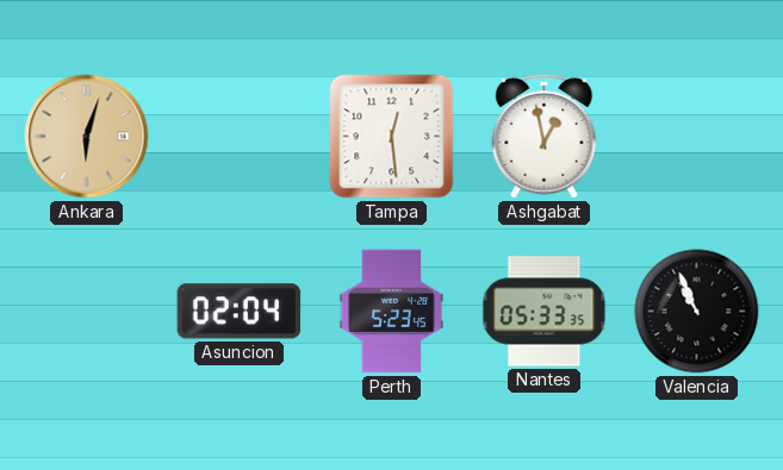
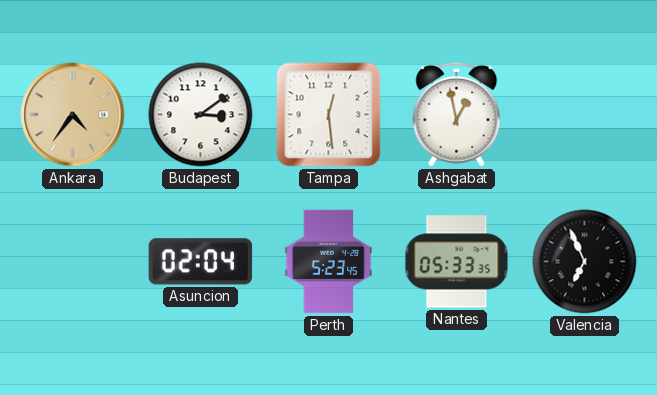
Ankara: 6:03 -> 4:36
Budapest: none -> 3:09
Valencia: 10:56 -> 6:56
